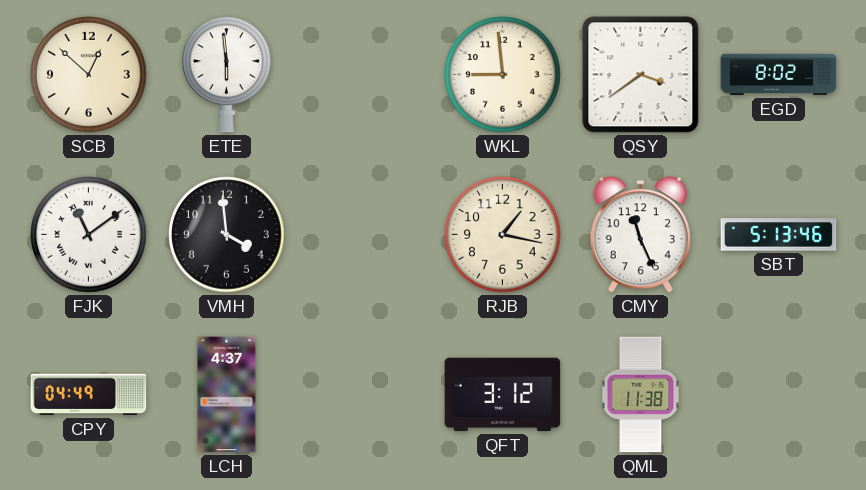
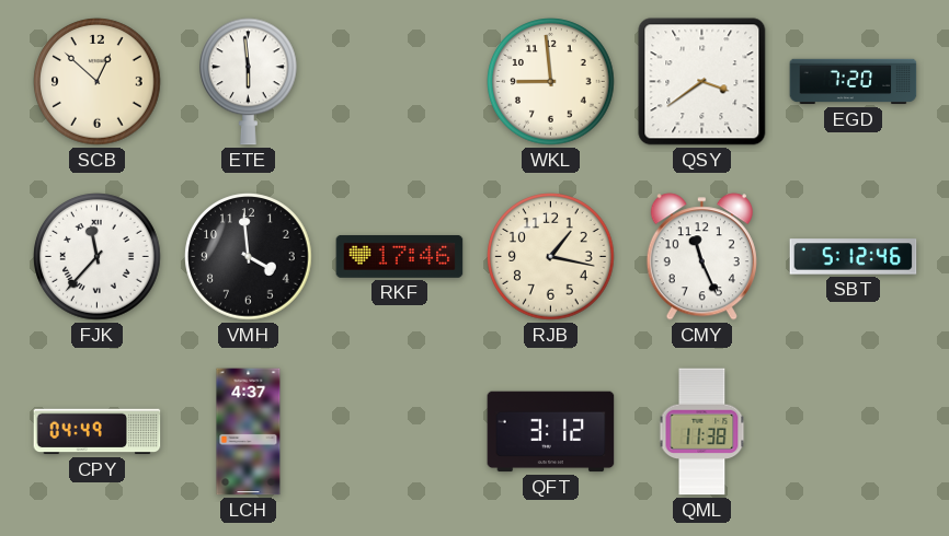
EGD: 8:02 -> 7:20
FJK: 11:09 -> 11:37
RKF: none -> 17:46
SBT: 5:13 -> 5:12
